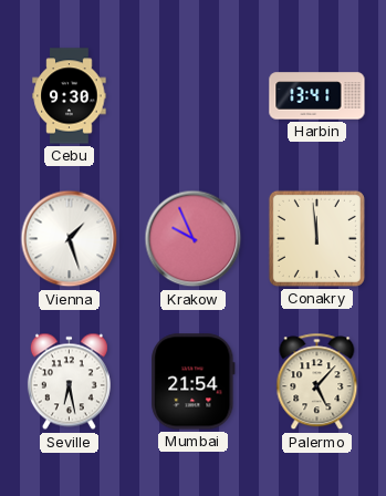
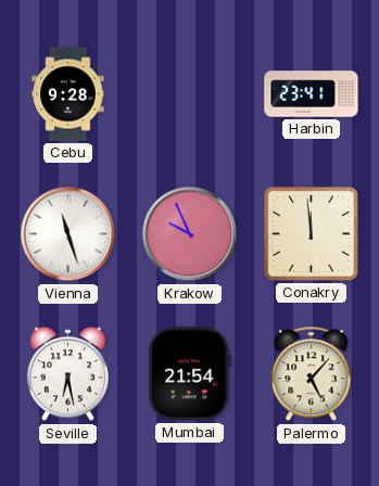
Cebu: 9:30 -> 9:28
Harbin: 13:41 -> 23:41
Vienna: 1:27 -> 11:27
